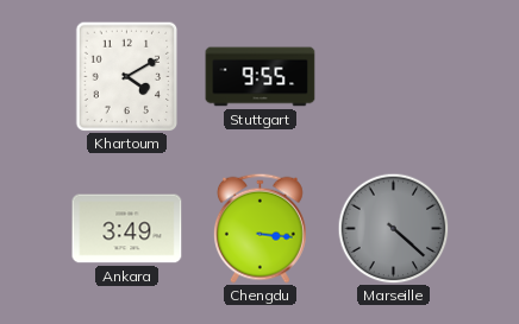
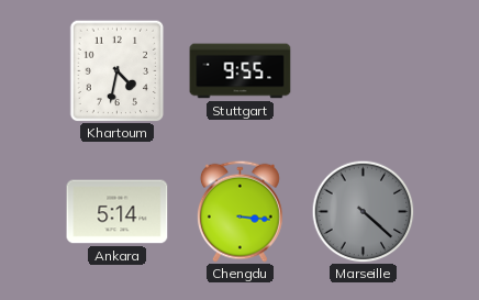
Khartoum: 4:10 -> 4:32
Ankara: 3:49 -> 5:14
